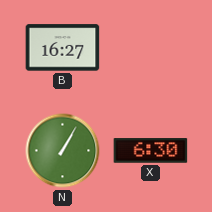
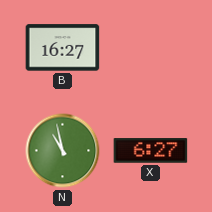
N: 1:05 -> 10:58
X: 6:30 -> 6:27
